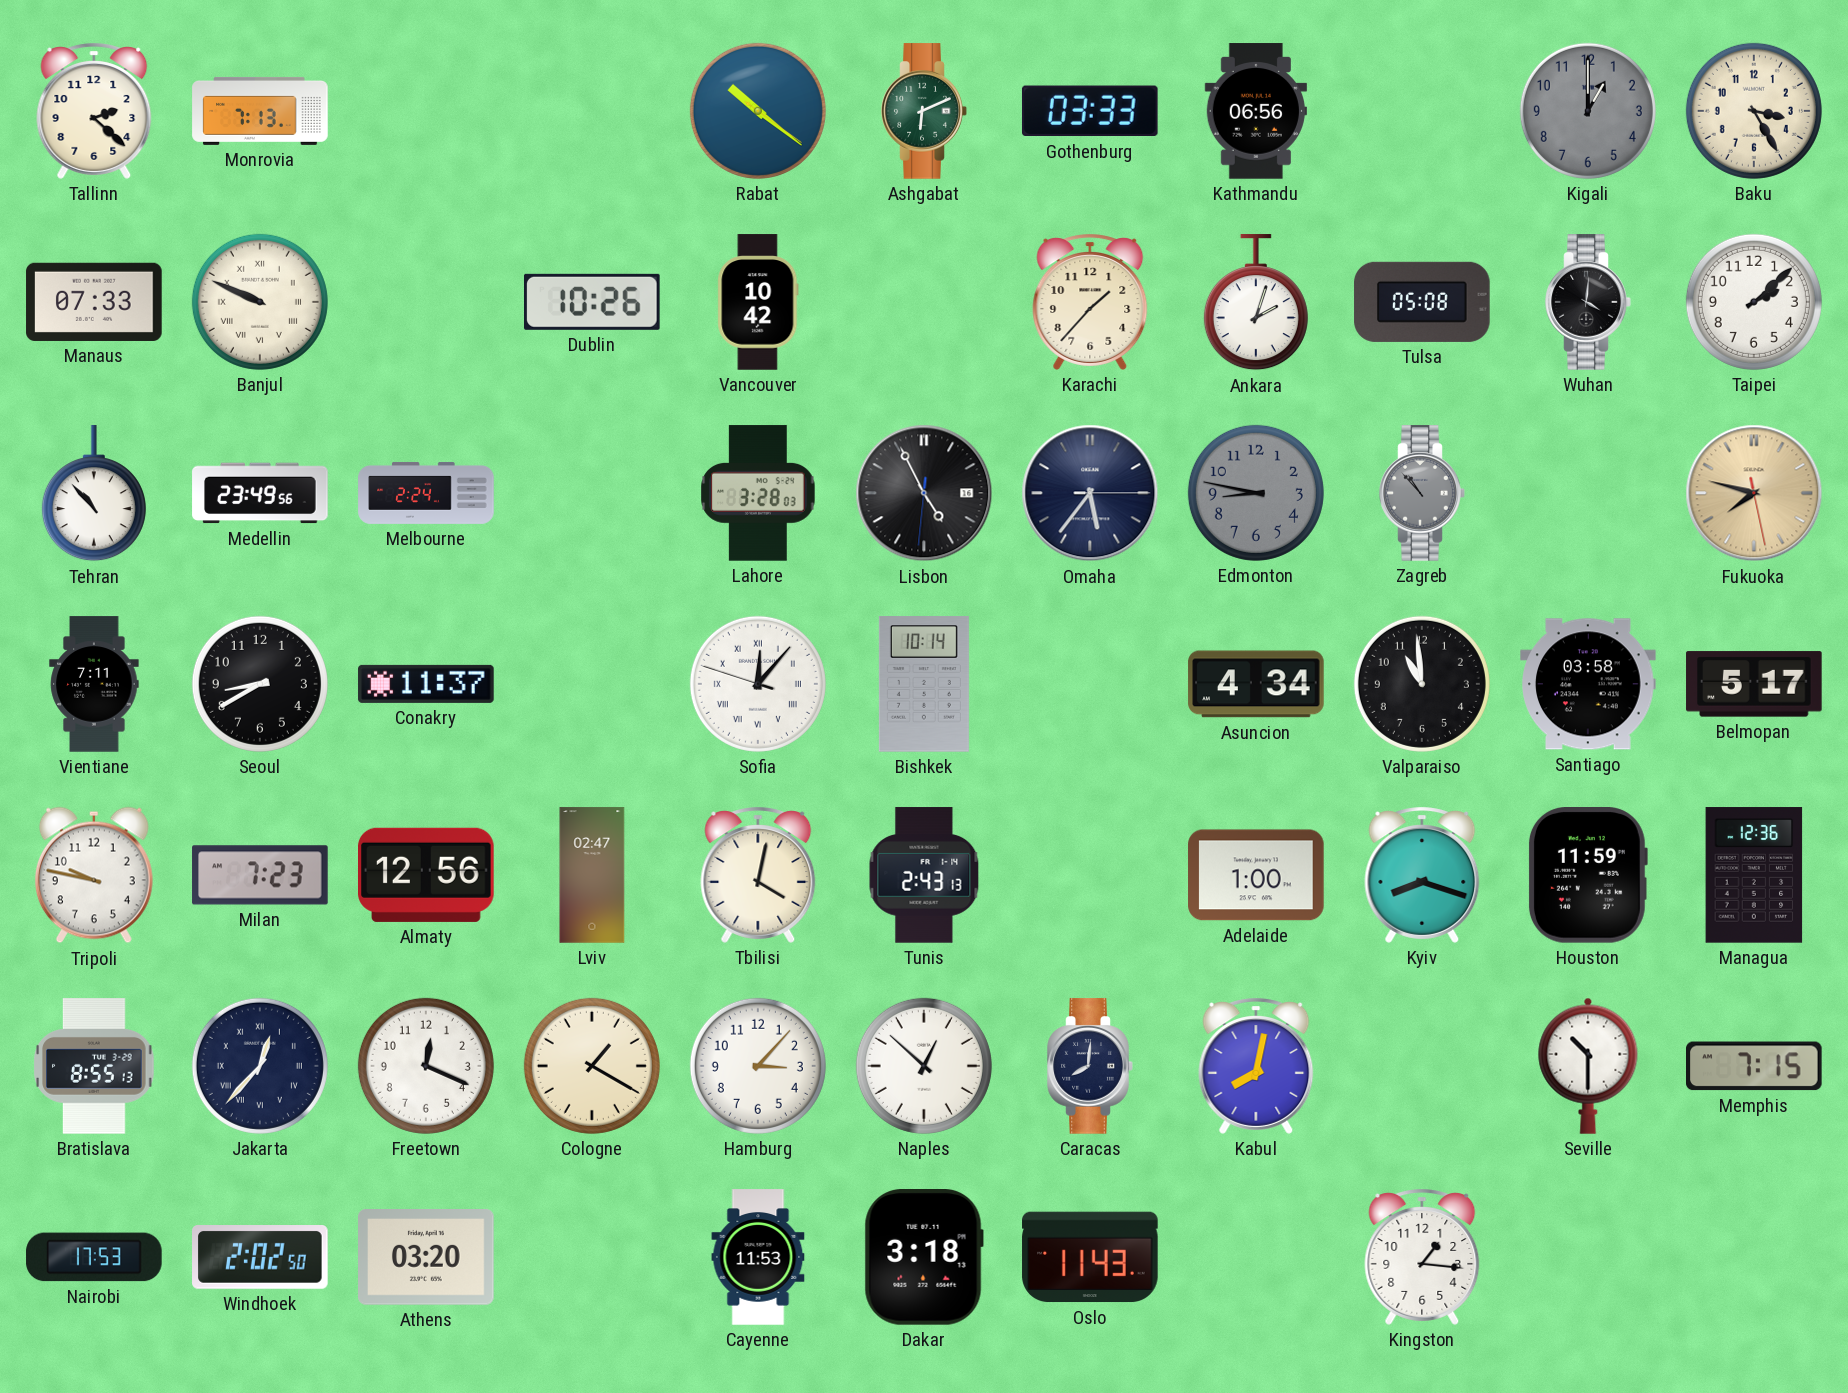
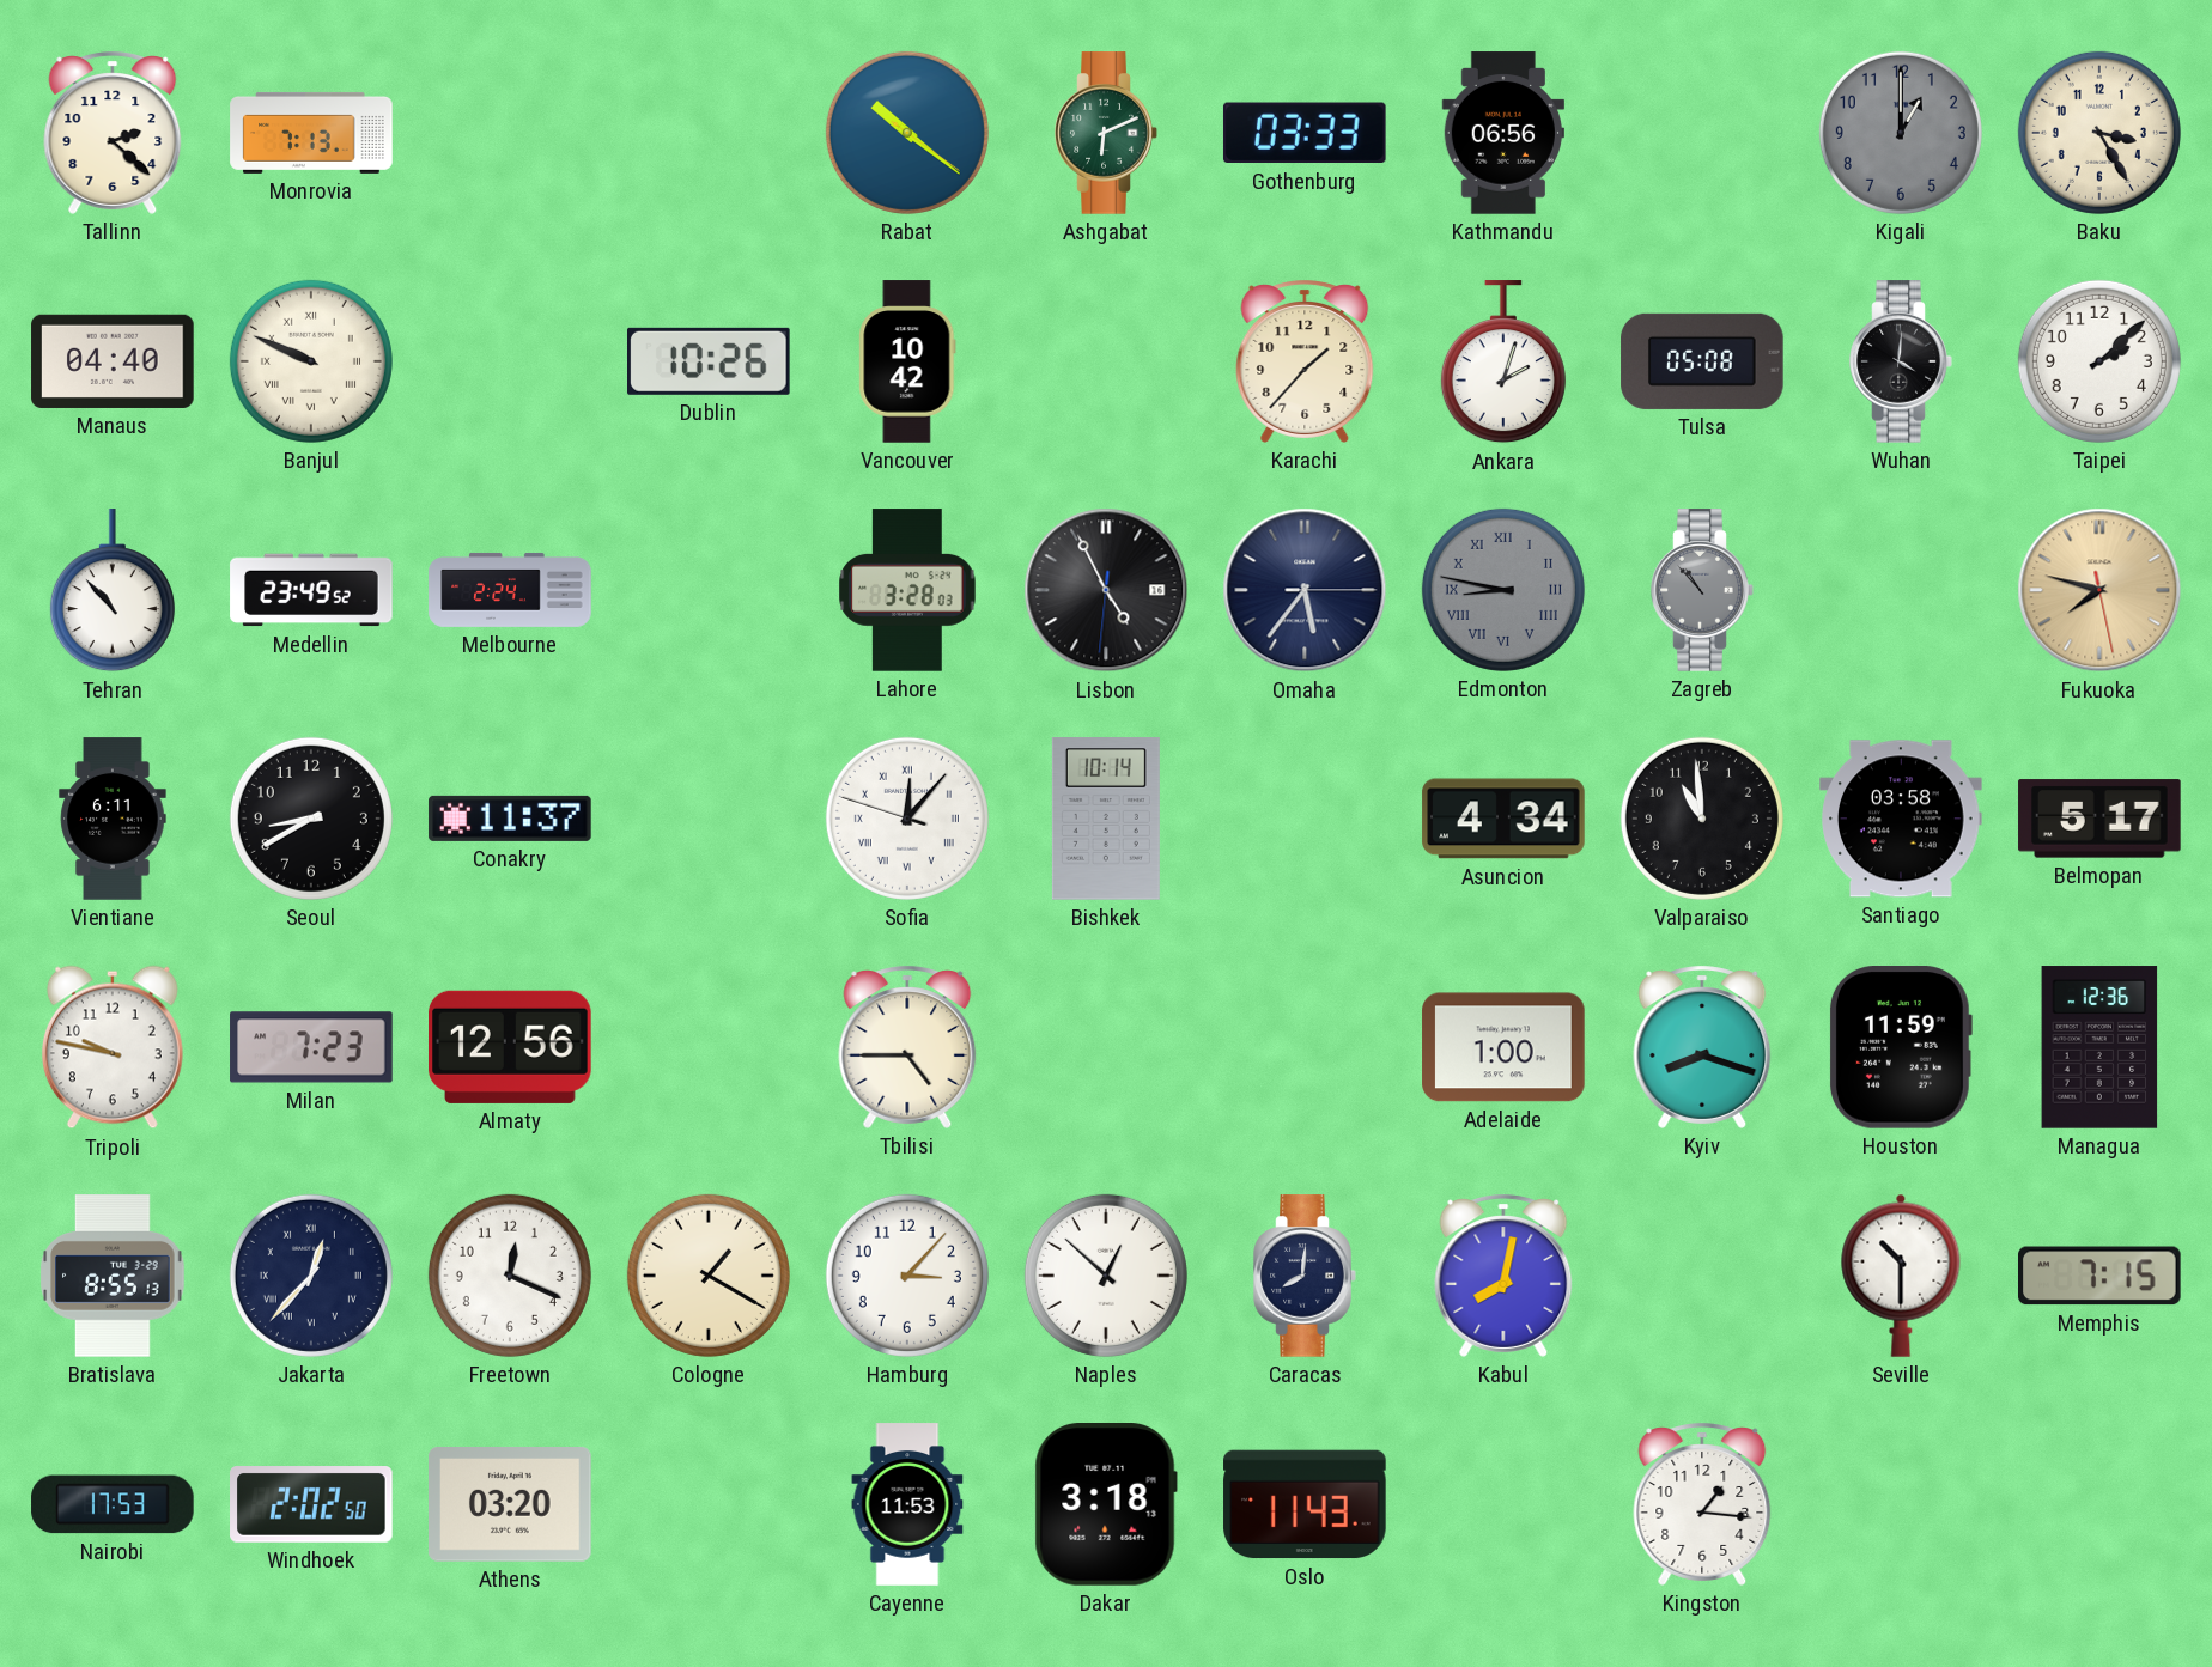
Manaus: 07:33 -> 04:40
Medellin: 23:49:56 -> 23:49:52
Edmonton numerals: Arabic -> Roman
Vientiane: 7:11 -> 6:11
Lviv: 02:47 -> none
Tbilisi: 4:02 -> 4:45
Tunis: 2:43 -> none
